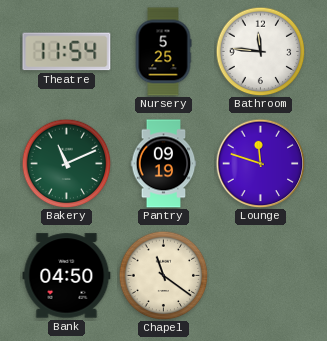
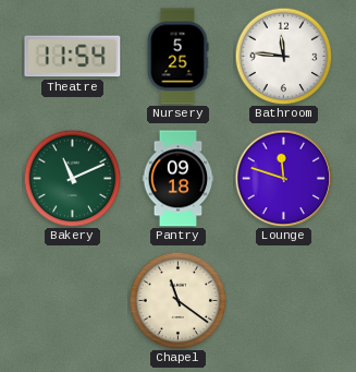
Pantry: 09:19 -> 09:18
Bank: 04:50 -> none
